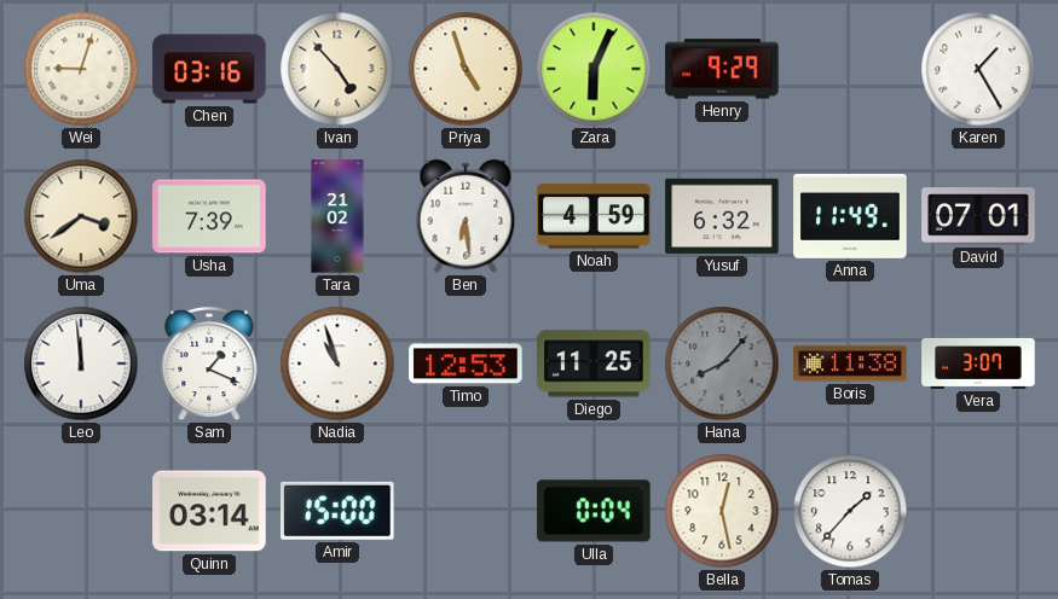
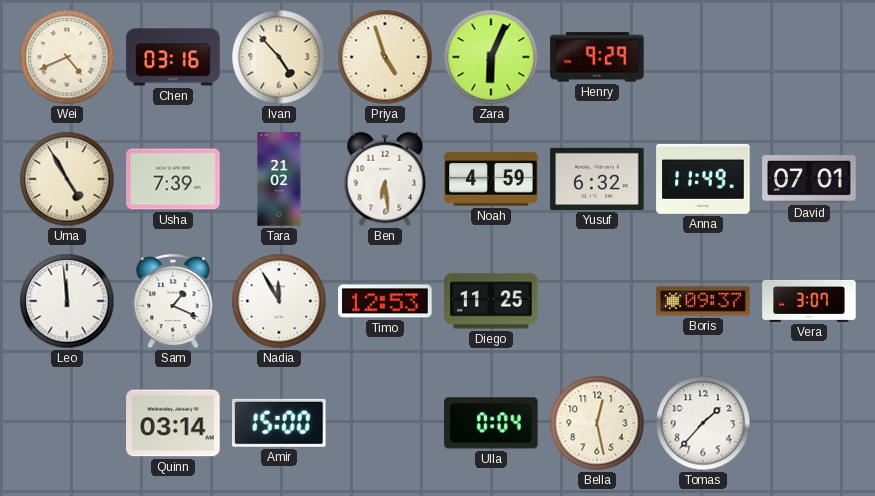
Wei: 9:03 -> 4:41
Karen: 1:25 -> none
Uma: 3:39 -> 4:55
Nadia: 10:57 -> 11:55
Hana: 8:07 -> none
Boris: 11:38 -> 09:37
